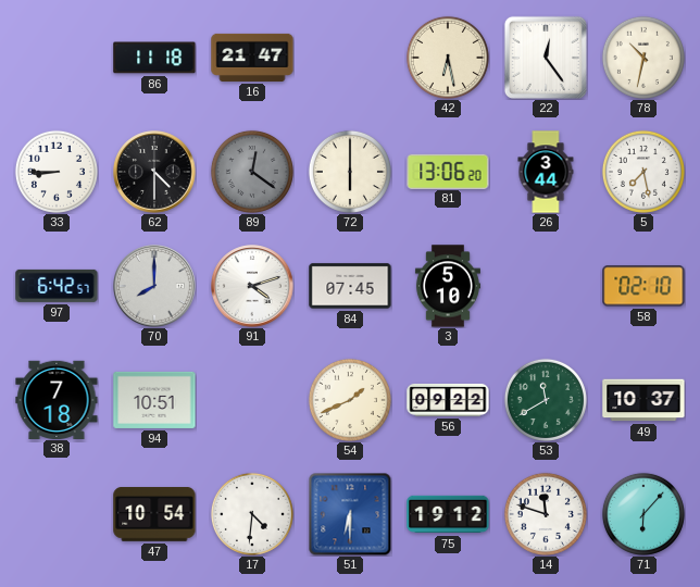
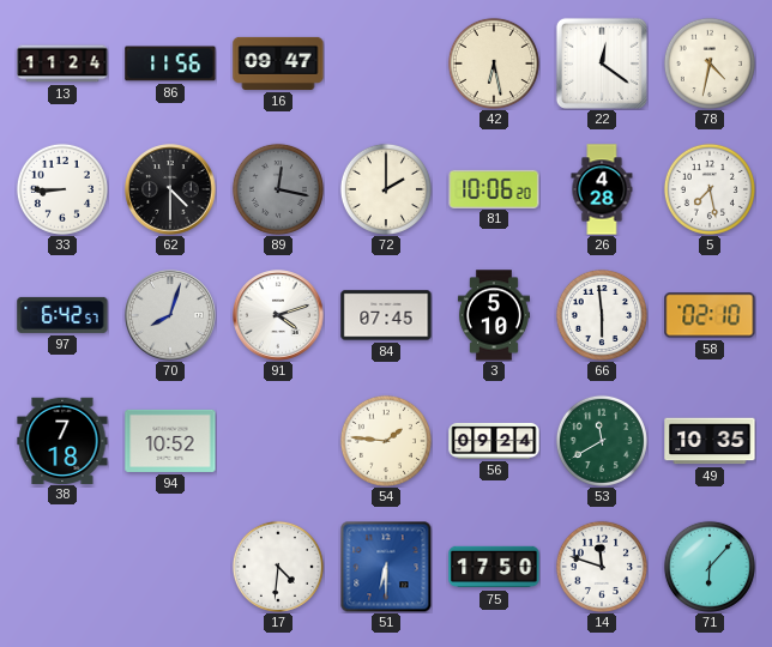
13: none -> 11:24
86: 11:18 -> 11:56
16: 21:47 -> 09:47
22: 12:24 -> 12:21
78: 10:32 -> 4:32
89: 12:21 -> 12:17
72: 6:00 -> 2:00
81: 13:06 -> 10:06
26: 3:44 -> 4:28
70: 8:00 -> 8:03
66: none -> 5:59
94: 10:51 -> 10:52
54: 1:41 -> 1:46
56: 09:22 -> 09:24
49: 10:37 -> 10:35
47: 10:54 -> none
75: 19:12 -> 17:50
